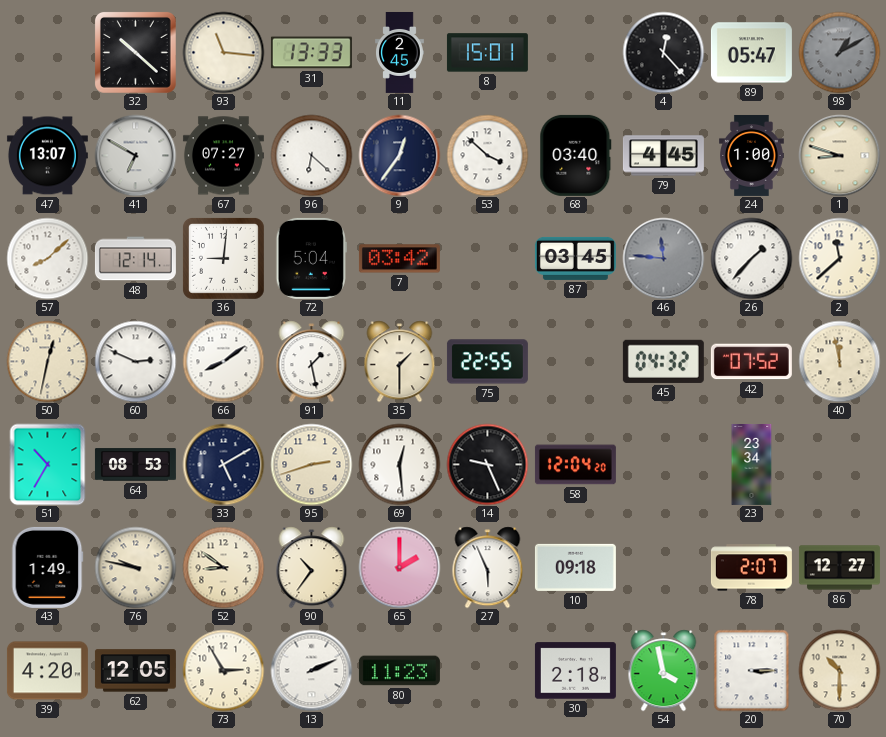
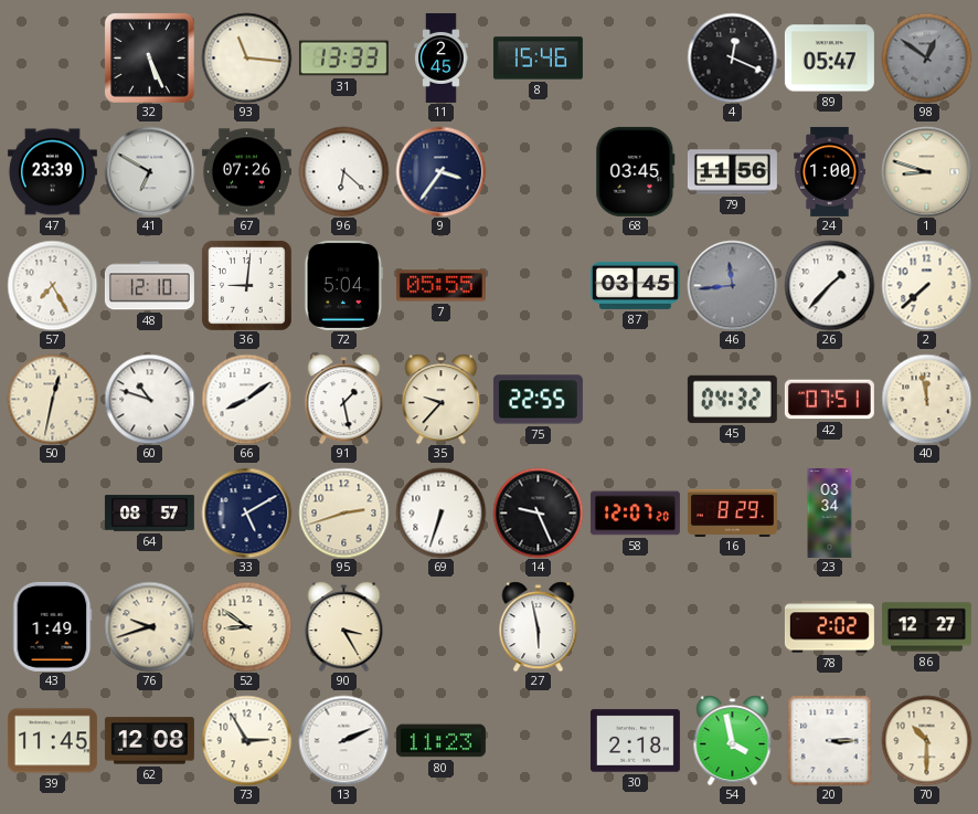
32: 10:22 -> 5:26
8: 15:01 -> 15:46
4: 12:23 -> 12:19
98: 1:10 -> 12:51
47: 13:07 -> 23:39
67: 07:27 -> 07:26
9: 12:36 -> 3:36
53: 3:52 -> none
68: 03:40 -> 03:45
79: 4:45 -> 11:56
57: 8:08 -> 7:25
48: 12:14 -> 12:10
7: 03:42 -> 05:55
46: 11:46 -> 11:44
2: 11:38 -> 7:38
60: 2:49 -> 10:48
35: 1:30 -> 9:37
42: 07:52 -> 07:51
51: 10:35 -> none
64: 08:53 -> 08:57
69: 12:29 -> 6:33
58: 12:04 -> 12:07
16: none -> 8:29
23: 23:34 -> 03:34
76: 9:47 -> 9:42
90: 10:36 -> 3:25
65: 2:00 -> none
27: 5:56 -> 5:58
10: 09:18 -> none
78: 2:07 -> 2:02
39: 4:20 -> 11:45
62: 12:05 -> 12:08
